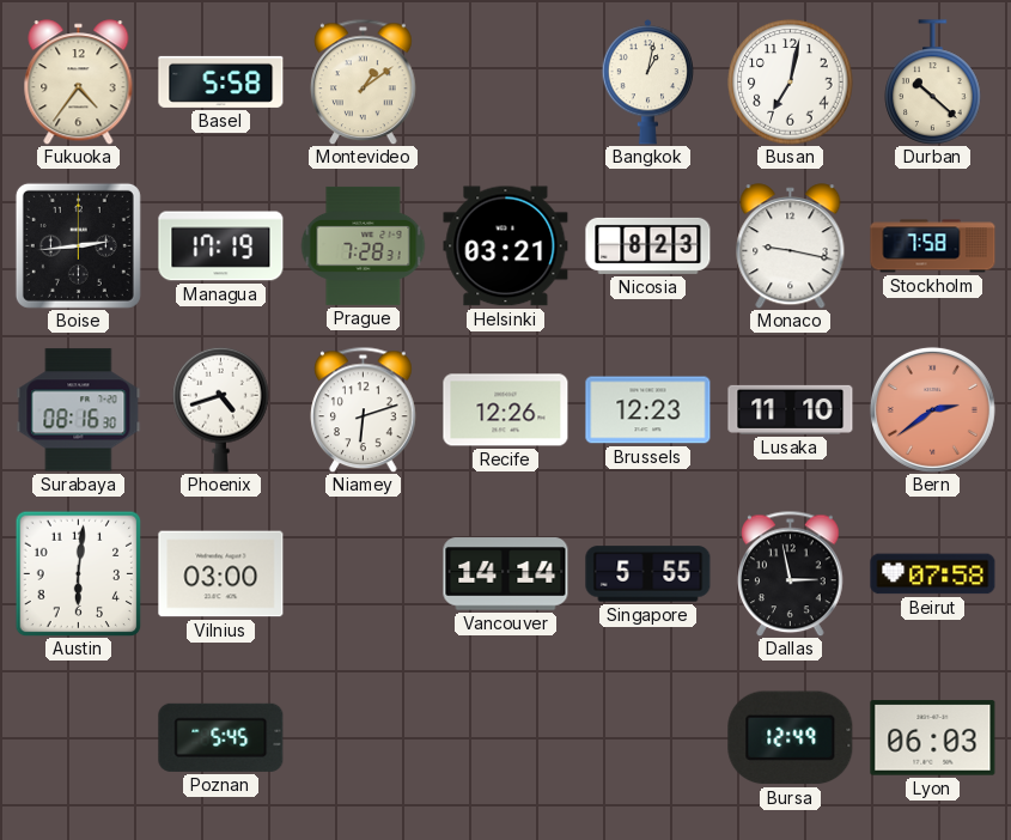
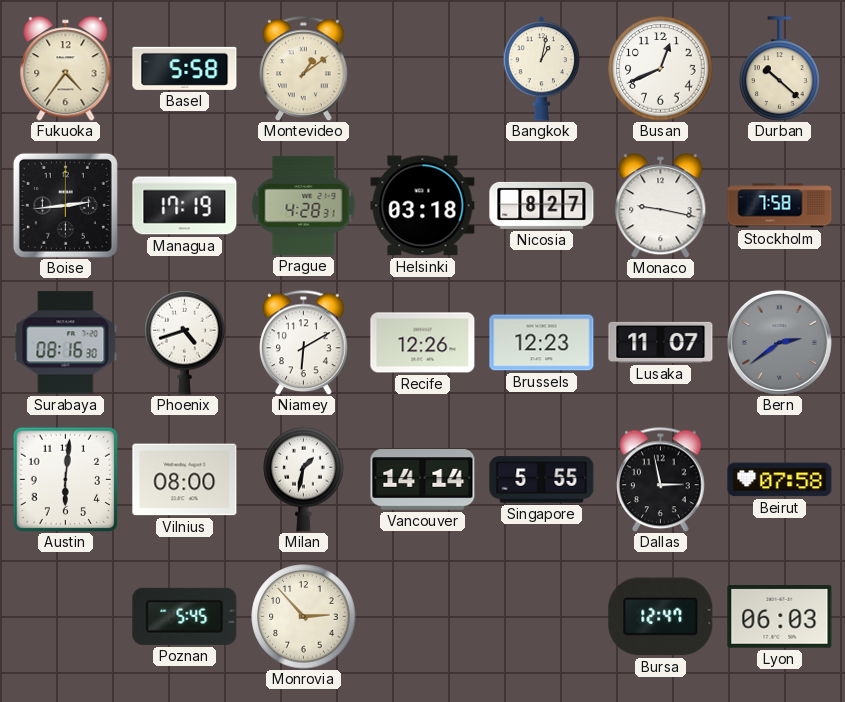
Busan: 7:02 -> 12:41
Prague: 7:28 -> 4:28
Helsinki: 03:21 -> 03:18
Nicosia: 8:23 -> 8:27
Niamey: 6:12 -> 6:10
Lusaka: 11:10 -> 11:07
Bern dial: salmon -> grey
Vilnius: 03:00 -> 08:00
Milan: none -> 1:32
Monrovia: none -> 2:53
Bursa: 12:49 -> 12:47
